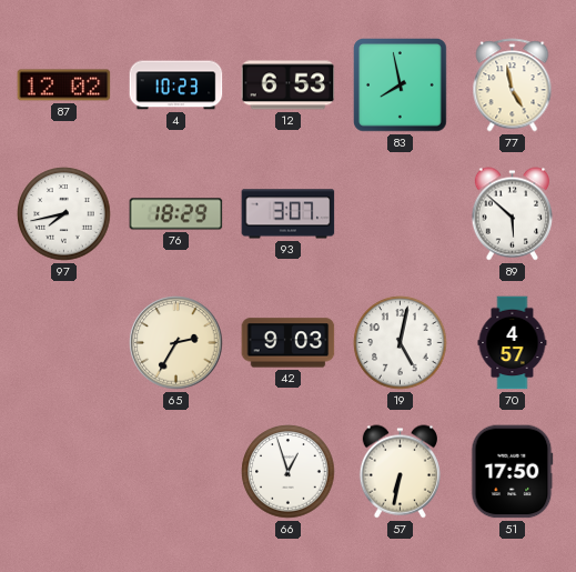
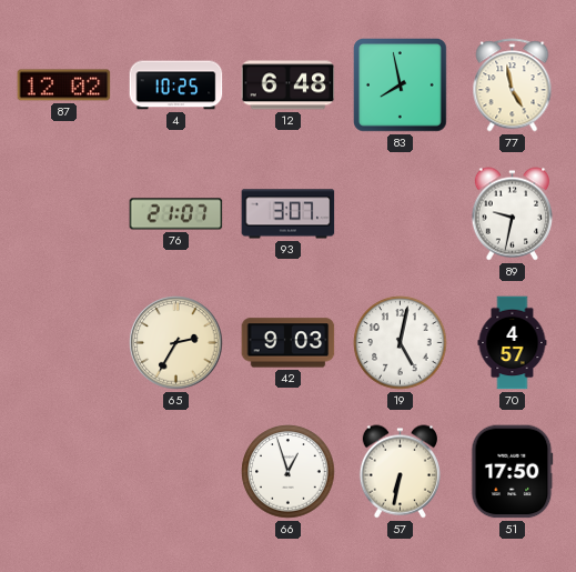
4: 10:23 -> 10:25
12: 6:53 -> 6:48
97: 7:43 -> none
76: 18:29 -> 21:07
89: 5:52 -> 9:32
